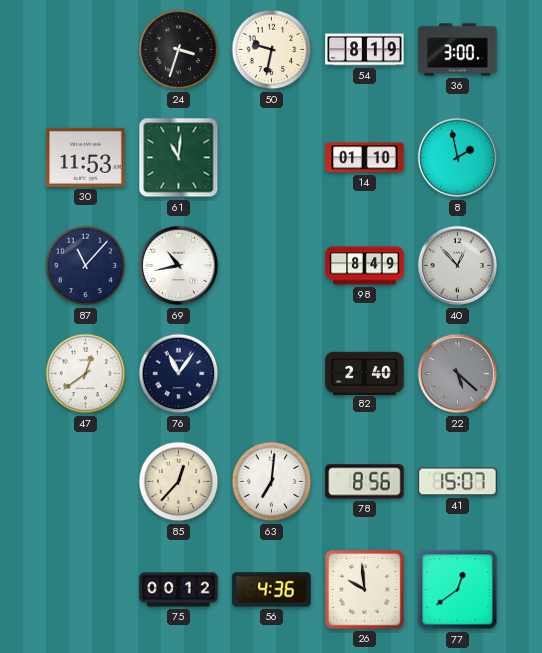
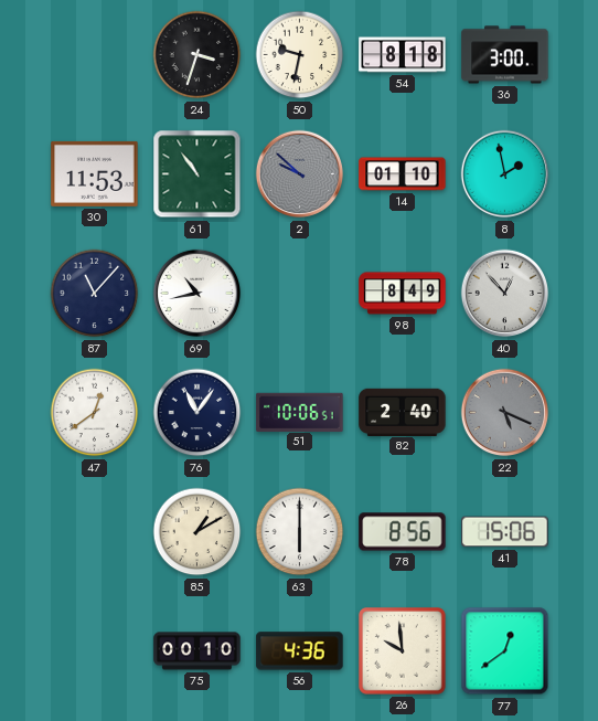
54: 8:19 -> 8:18
61: 11:01 -> 10:54
2: none -> 9:52
51: none -> 10:06
22: 5:22 -> 5:19
85: 12:37 -> 1:10
63: 7:01 -> 6:00
41: 15:07 -> 15:06
75: 00:12 -> 00:10
